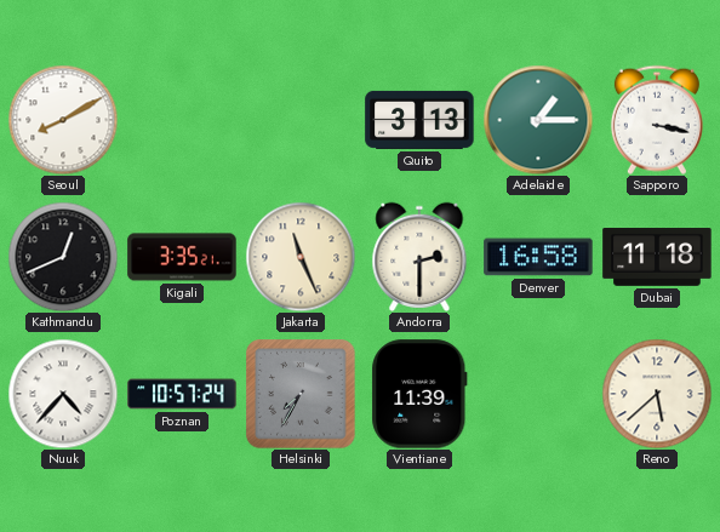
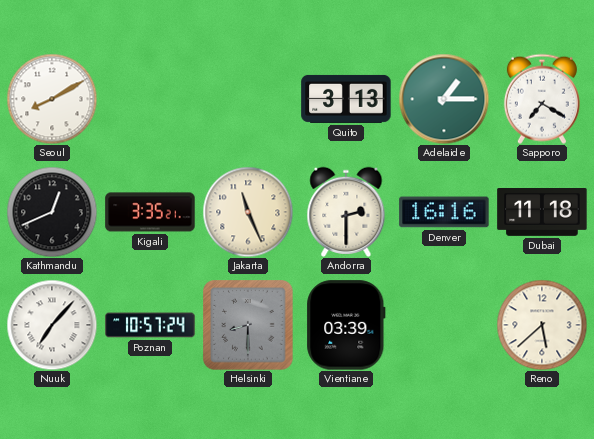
Sapporo: 3:17 -> 7:20
Denver: 16:58 -> 16:16
Nuuk: 4:37 -> 7:07
Helsinki: 7:35 -> 8:30
Vientiane: 11:39 -> 03:39
